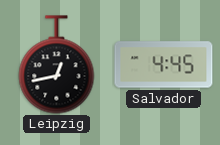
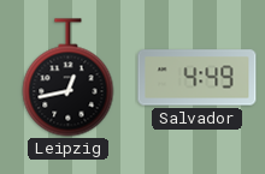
Salvador: 4:45 -> 4:49
